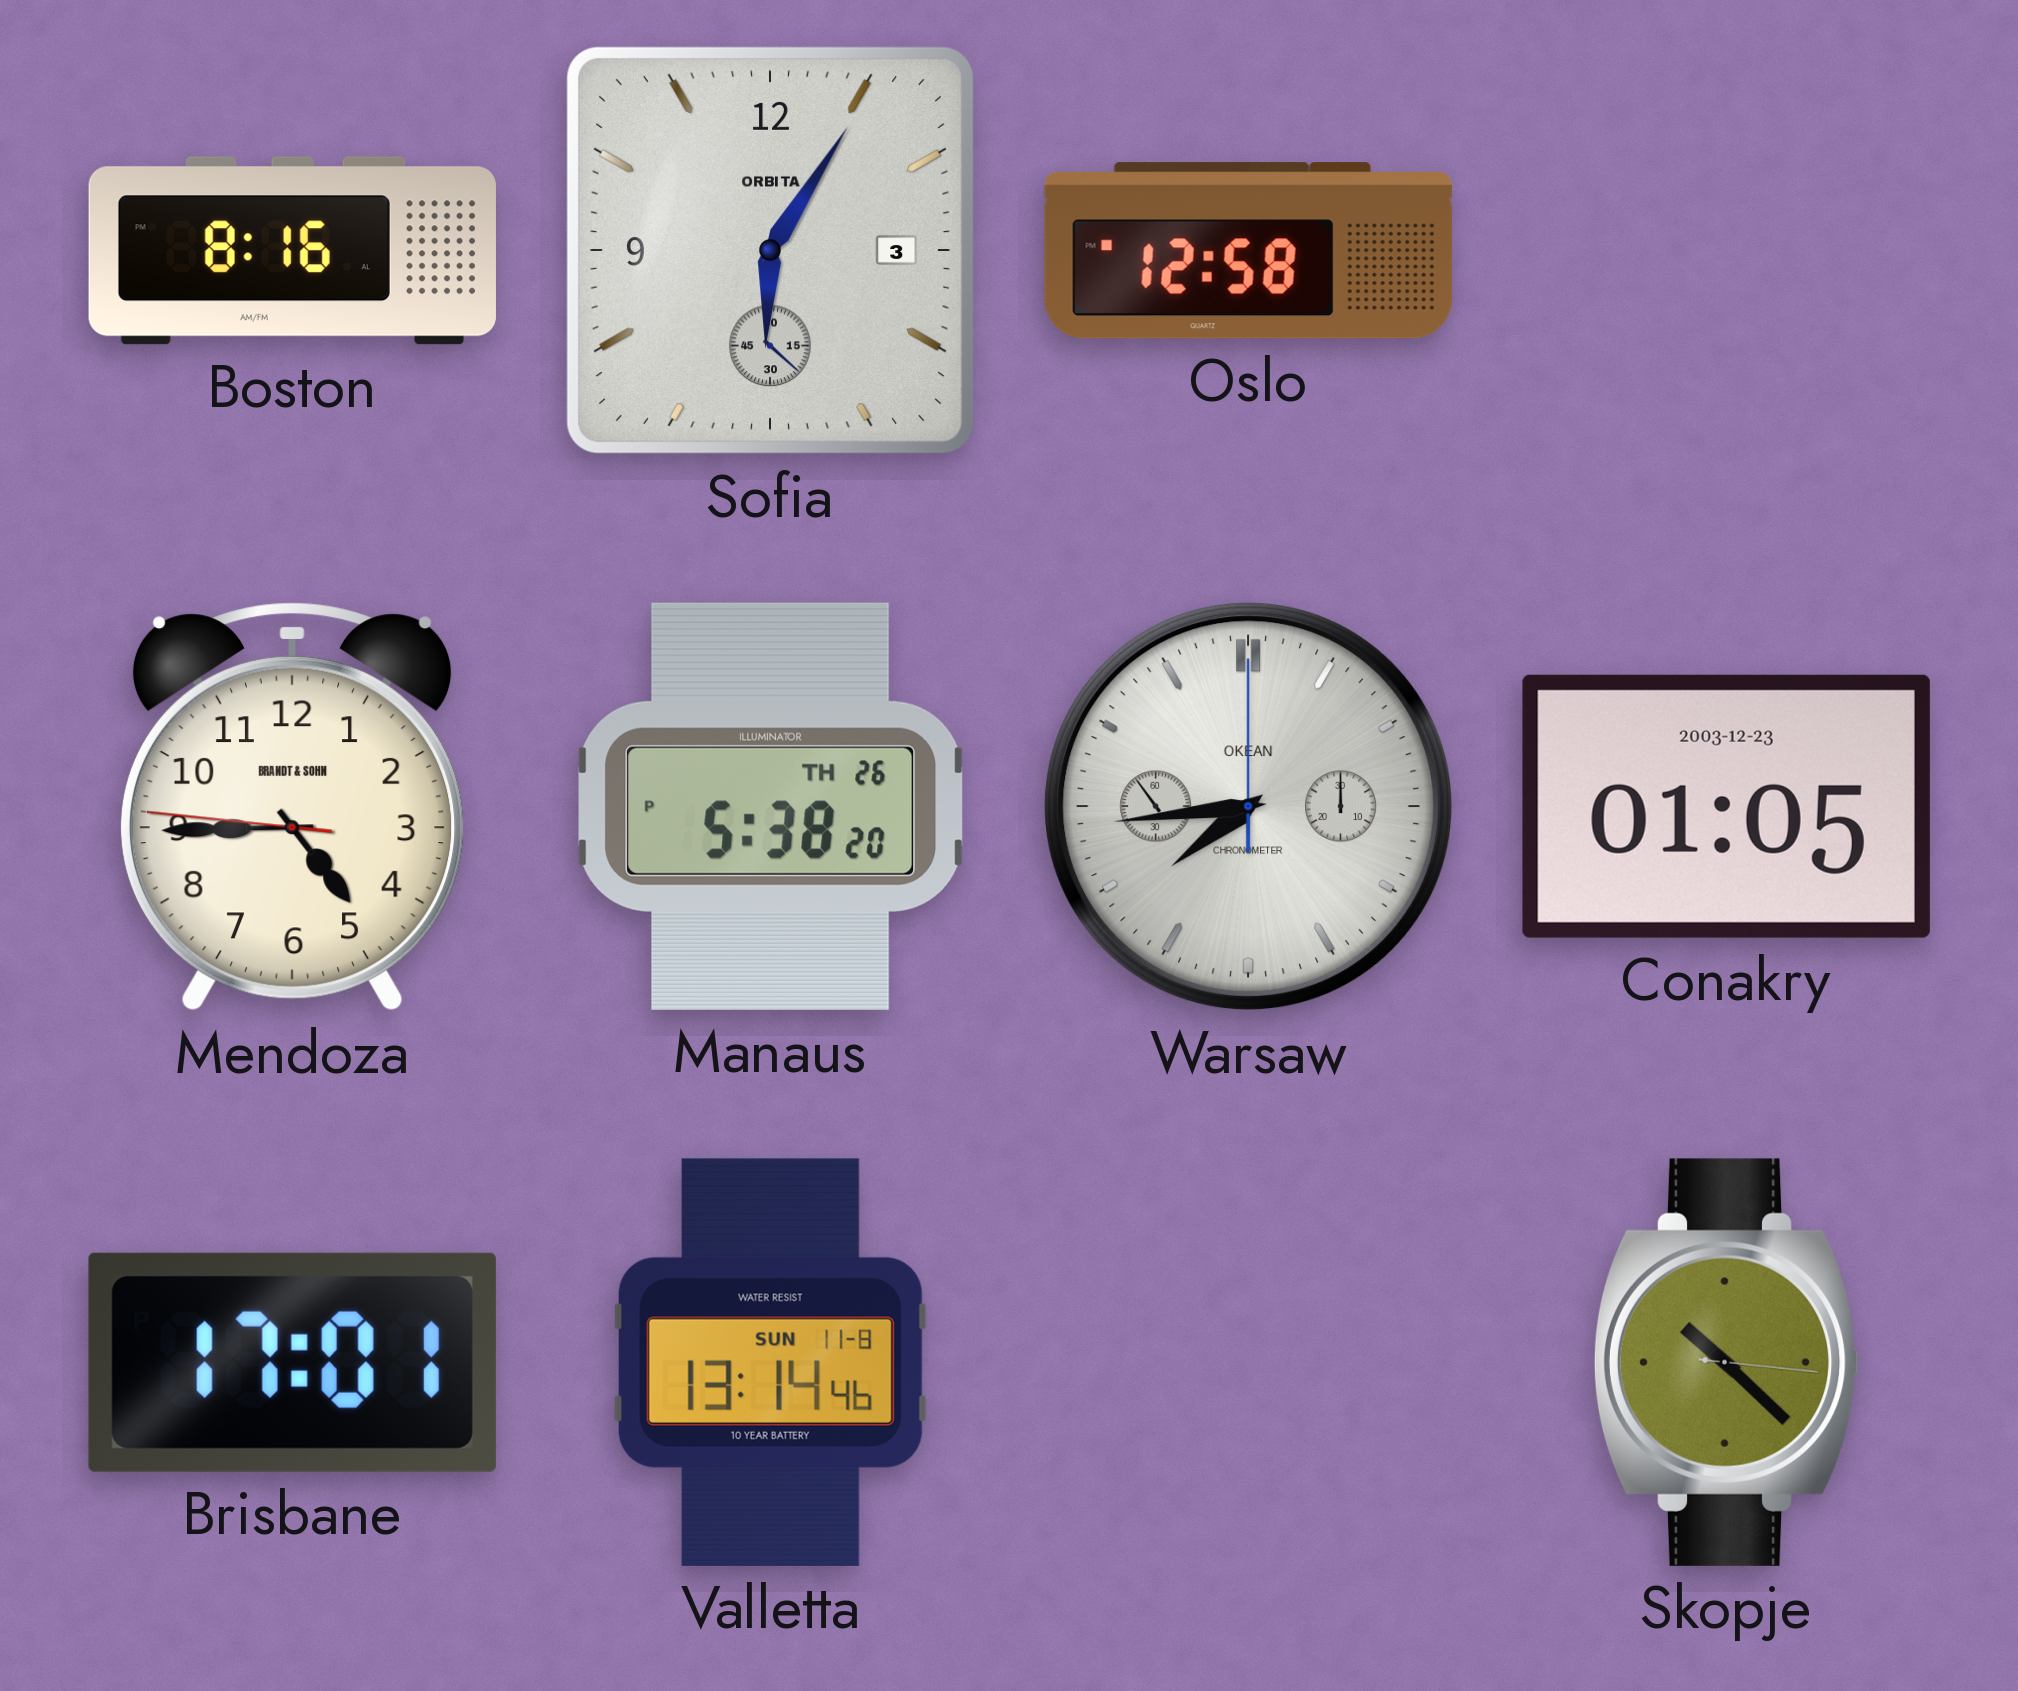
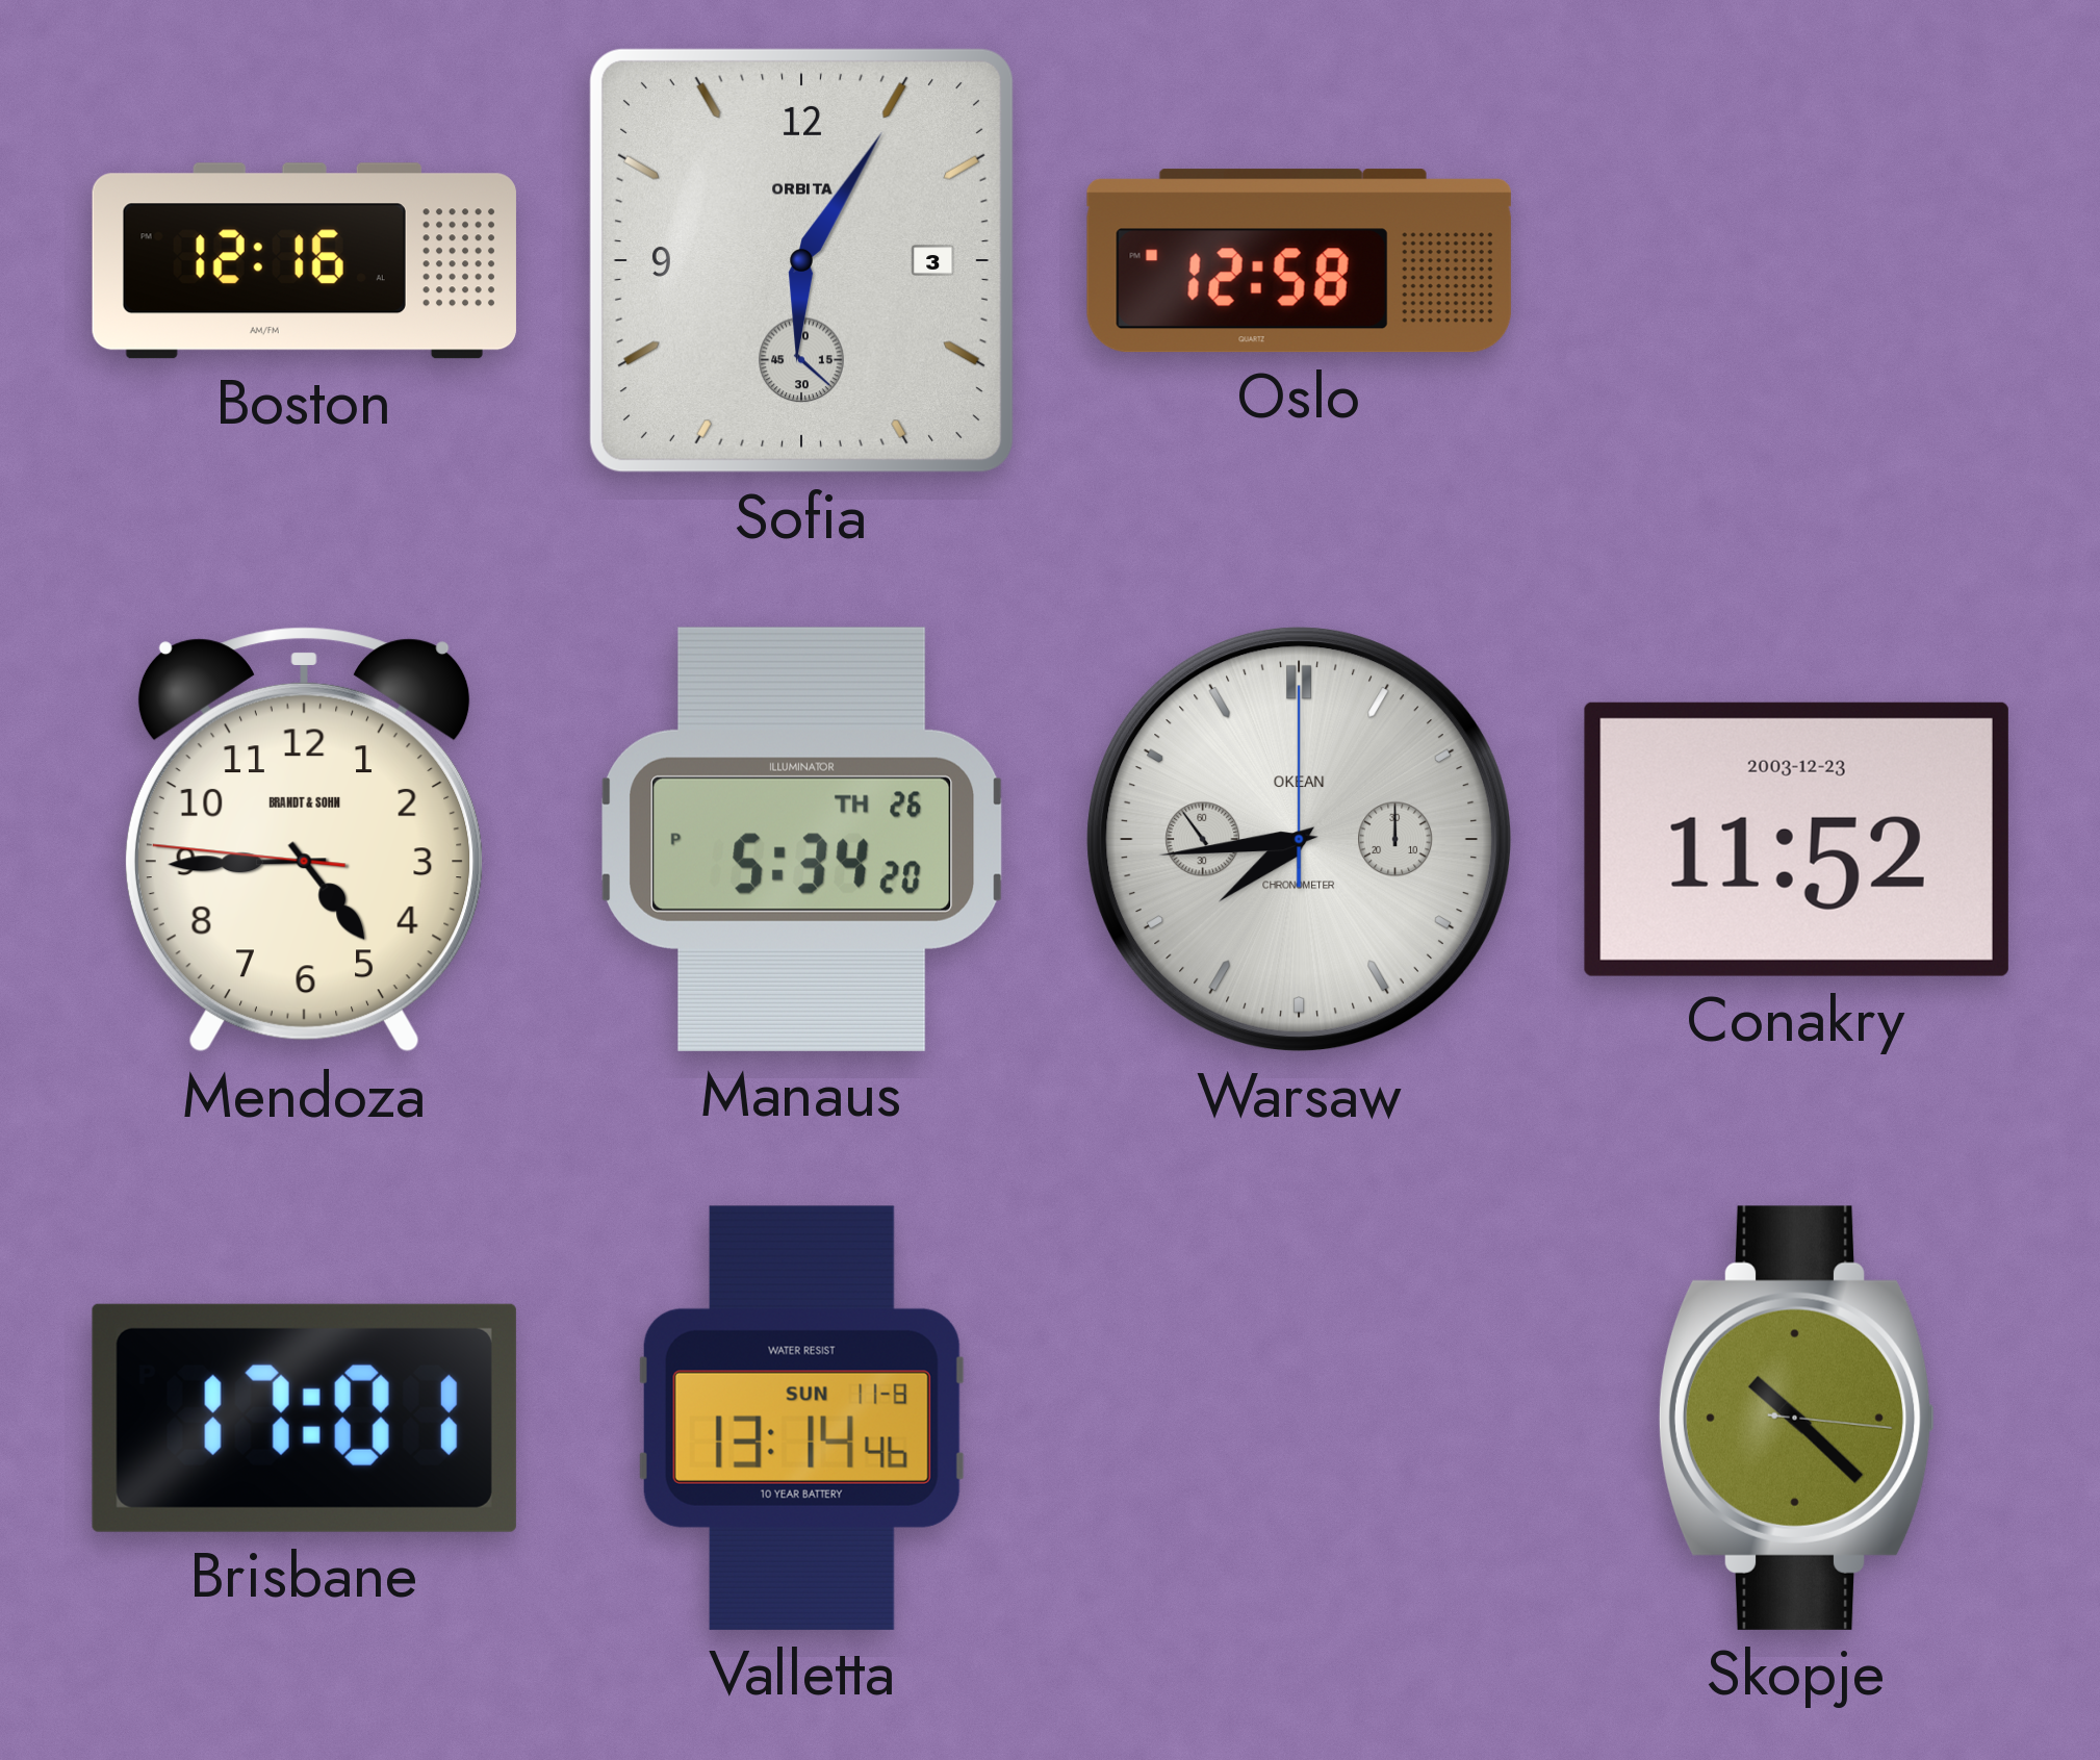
Boston: 8:16 -> 12:16
Manaus: 5:38 -> 5:34
Conakry: 01:05 -> 11:52
